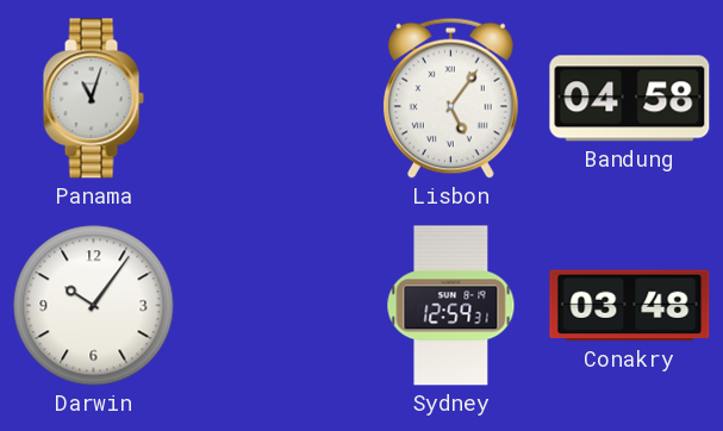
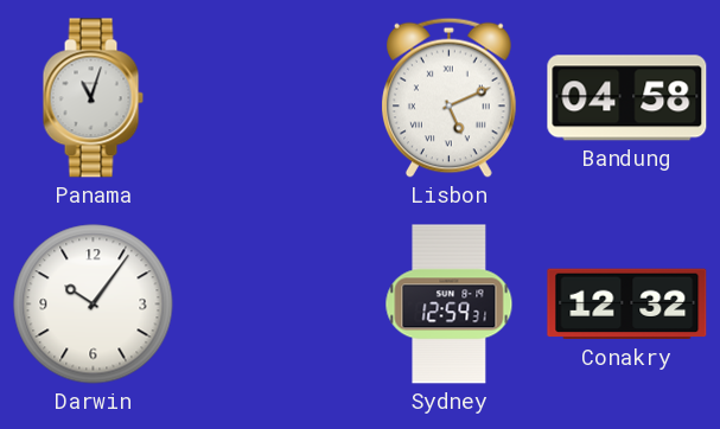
Lisbon: 5:06 -> 5:11
Conakry: 03:48 -> 12:32
